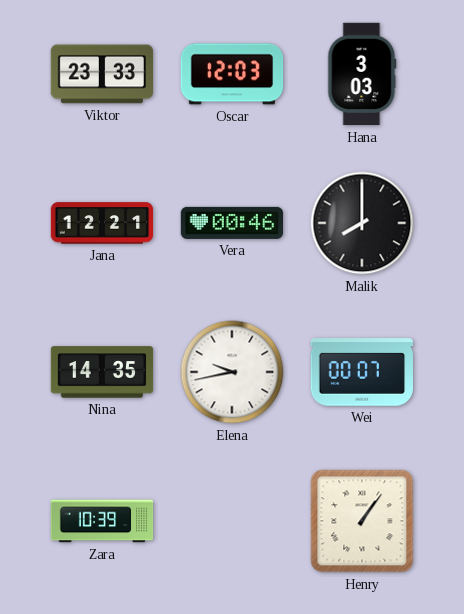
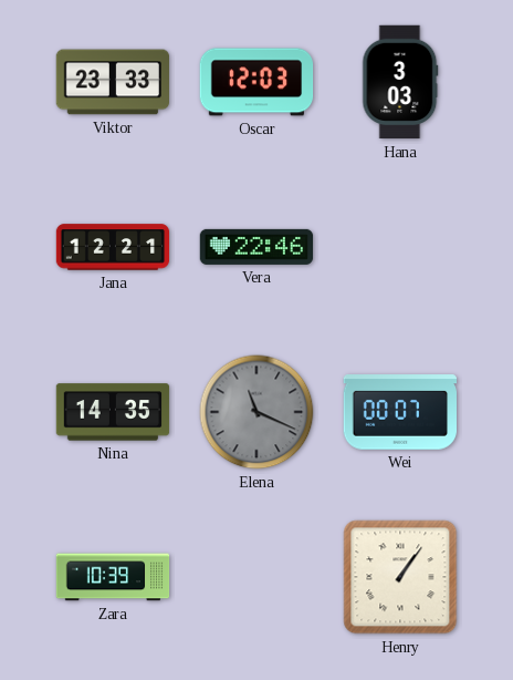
Vera: 00:46 -> 22:46
Malik: 8:00 -> none
Elena: 9:43 -> 11:19
Elena dial: white -> grey
